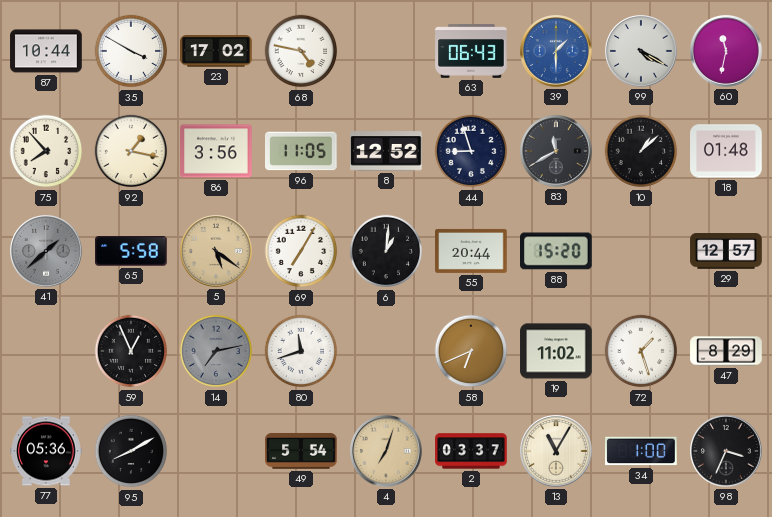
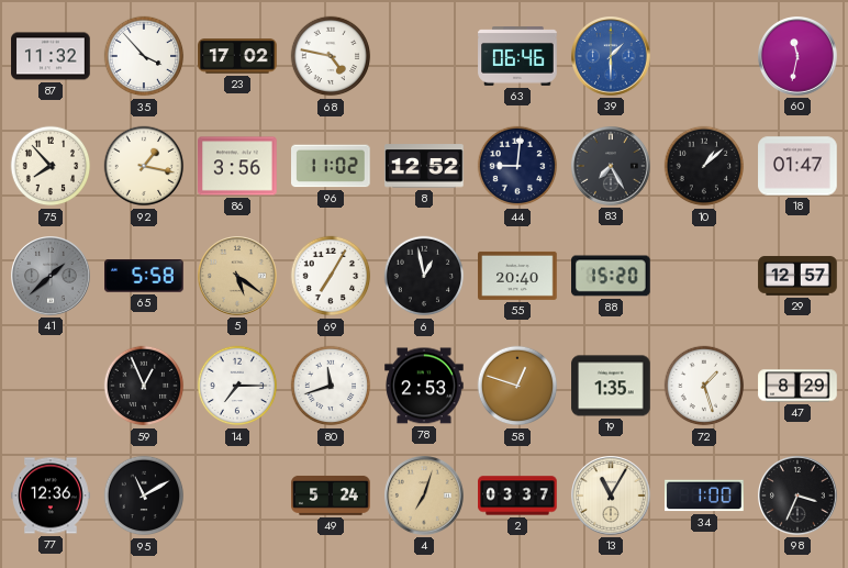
87: 10:44 -> 11:32
35: 3:50 -> 3:53
63: 06:43 -> 06:46
99: 4:20 -> none
96: 11:05 -> 11:02
44: 8:57 -> 9:01
83: 11:40 -> 7:25
18: 01:48 -> 01:47
6: 1:01 -> 12:58
55: 20:44 -> 20:40
14: 7:13 -> 7:15
14 dial: grey -> white
78: none -> 2:53
58: 6:41 -> 12:48
19: 11:02 -> 1:35
77: 05:36 -> 12:36
95: 8:10 -> 11:10
49: 5:54 -> 5:24
